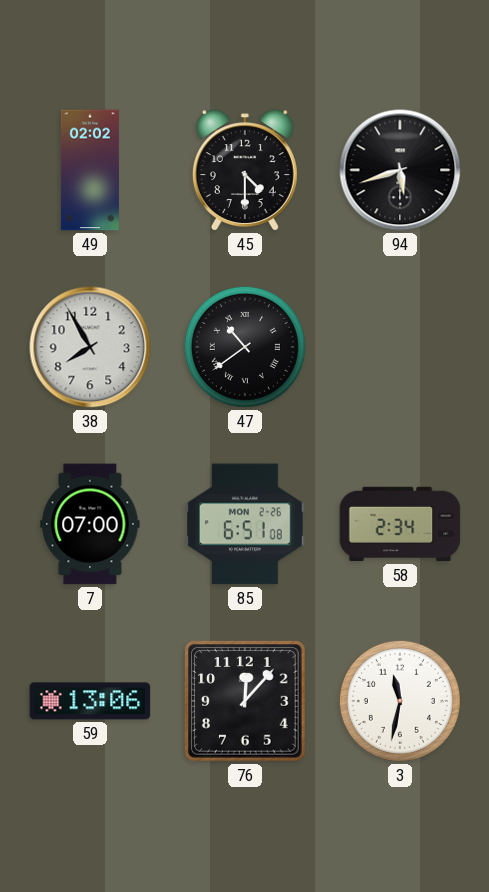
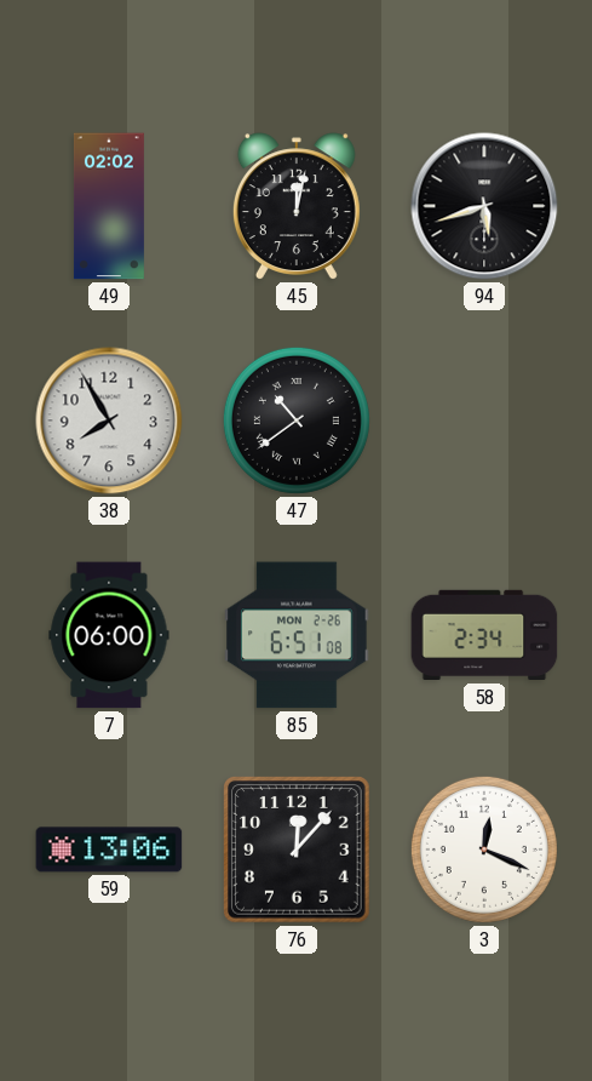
45: 4:30 -> 12:02
7: 07:00 -> 06:00
3: 11:32 -> 12:19
